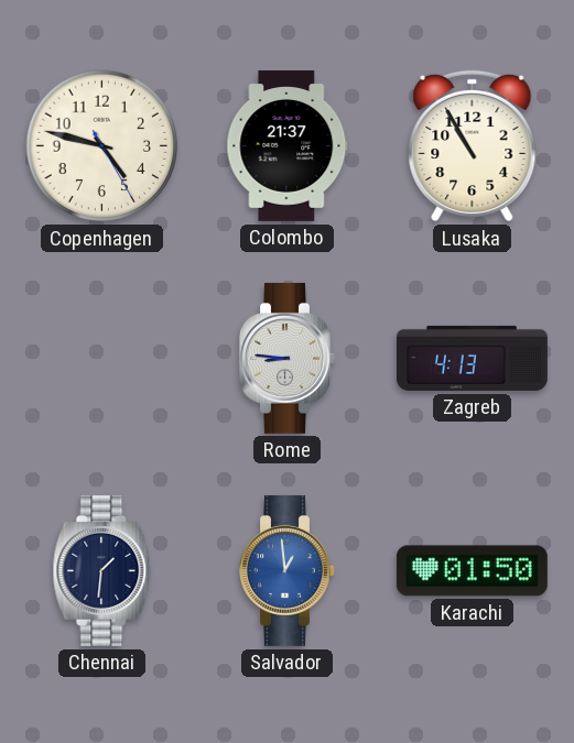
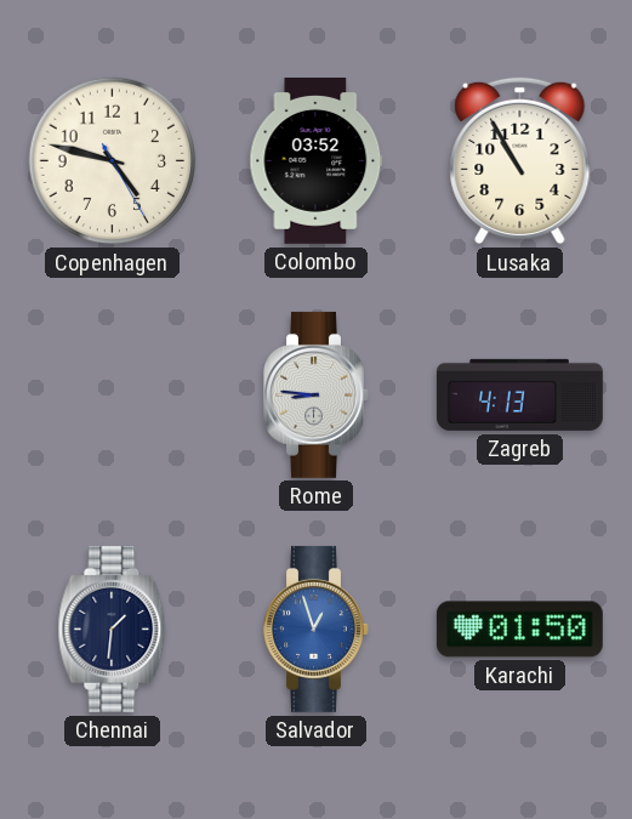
Colombo: 21:37 -> 03:52
Salvador: 12:59 -> 12:57
